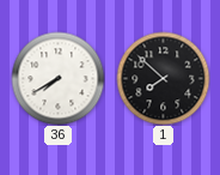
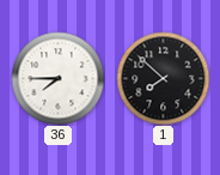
36: 7:40 -> 7:45
